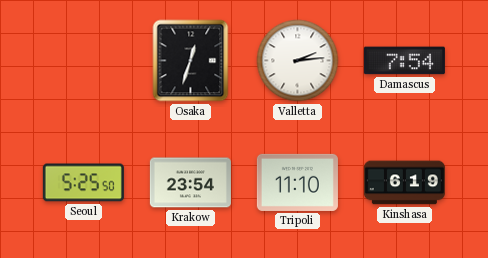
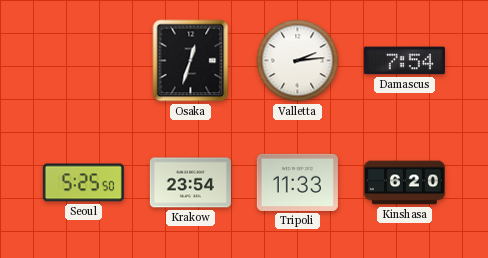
Tripoli: 11:10 -> 11:33
Kinshasa: 6:19 -> 6:20
